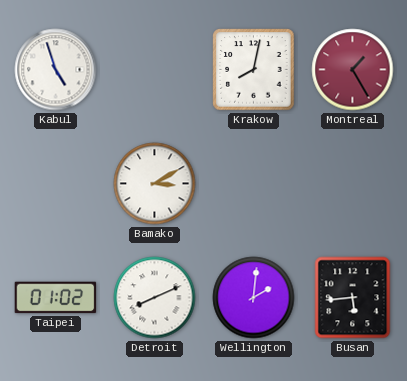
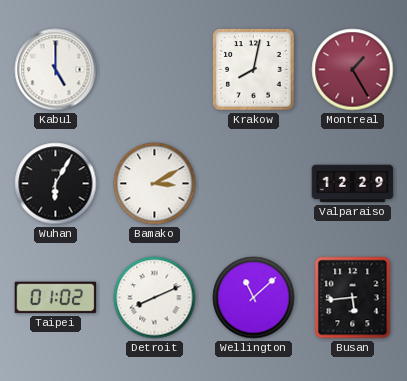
Kabul: 4:57 -> 5:00
Wuhan: none -> 6:05
Valparaiso: none -> 12:29
Wellington: 2:01 -> 11:08
